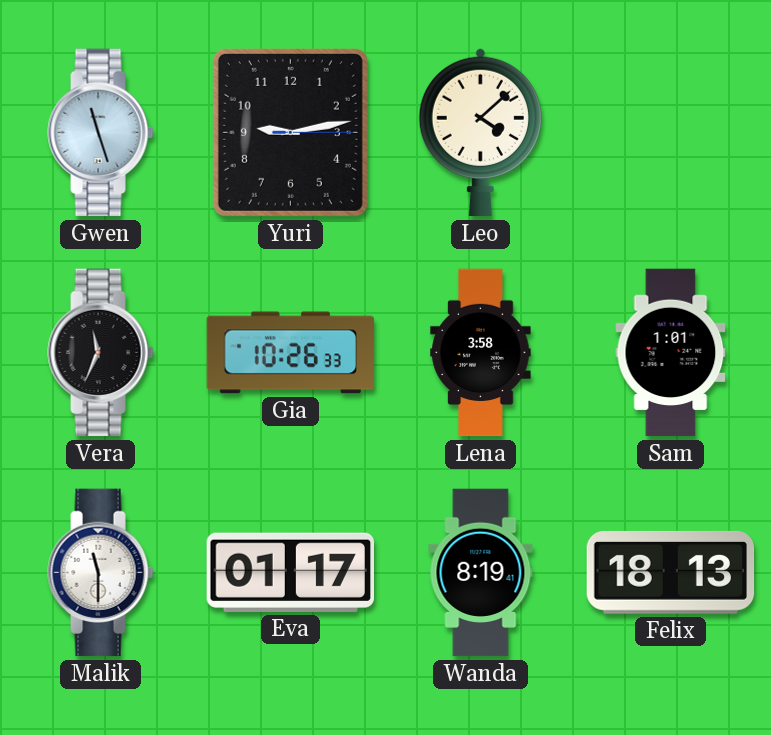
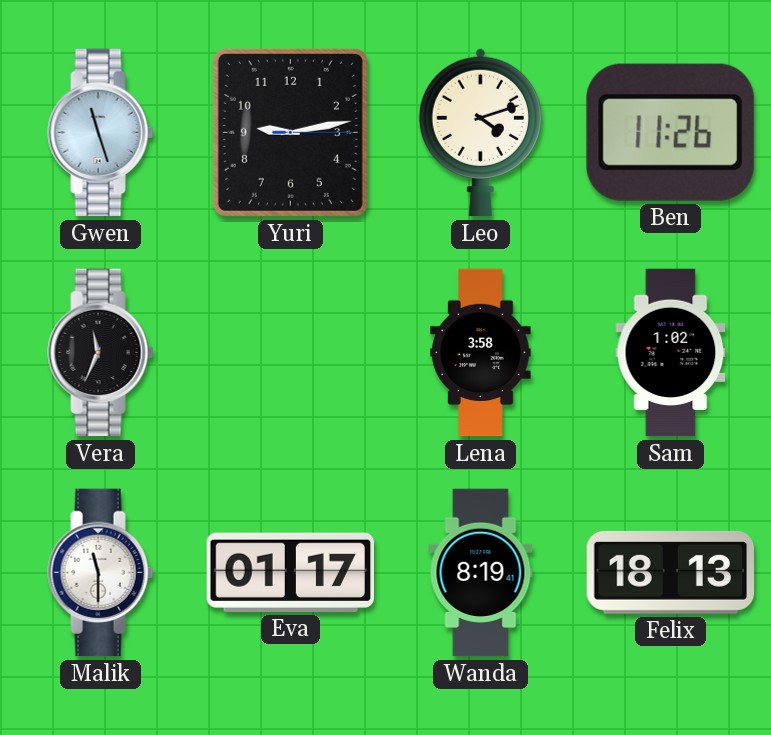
Leo: 4:08 -> 4:12
Ben: none -> 11:26
Gia: 10:26 -> none
Sam: 1:01 -> 1:02
